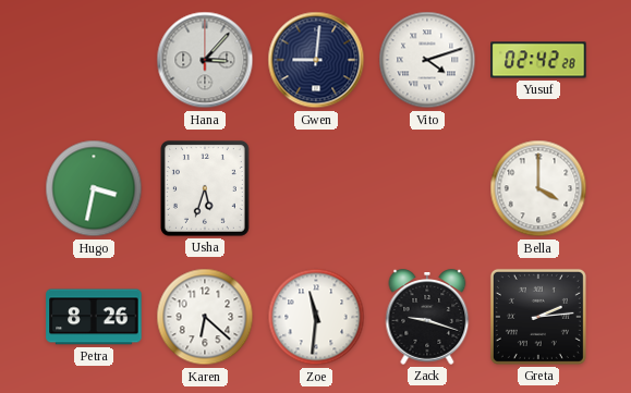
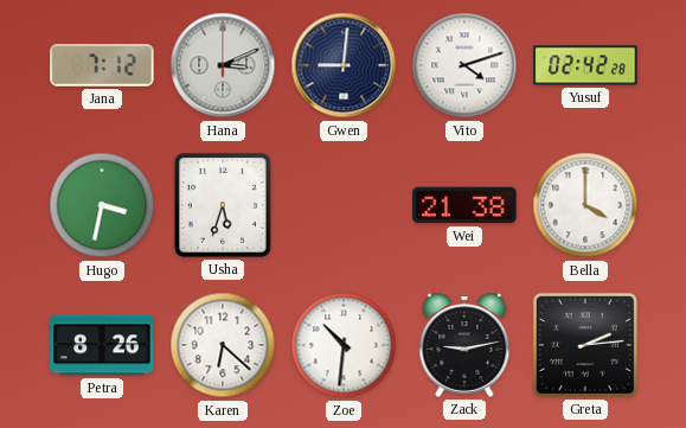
Jana: none -> 7:12
Hana: 3:07 -> 3:11
Wei: none -> 21:38
Zoe: 11:31 -> 10:31
Zack: 9:18 -> 9:13
